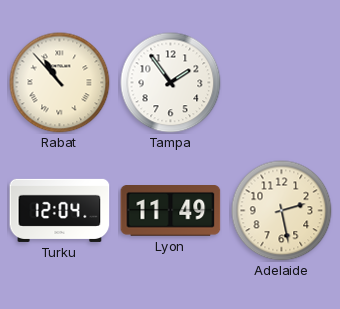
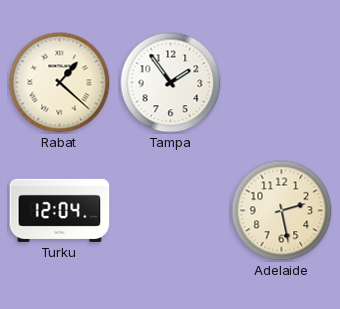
Rabat: 10:53 -> 1:22
Lyon: 11:49 -> none
